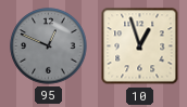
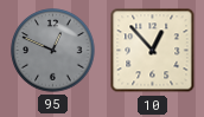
10: 12:57 -> 12:53
